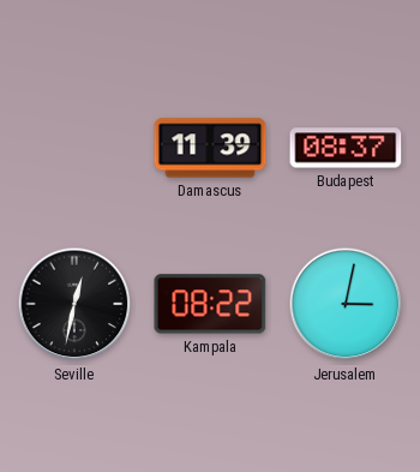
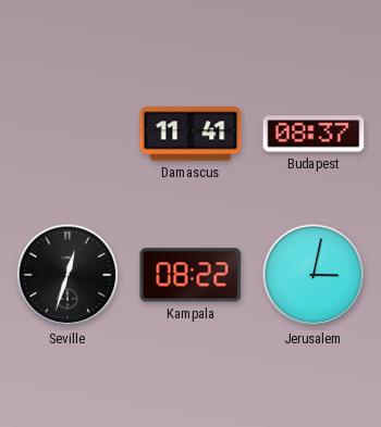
Damascus: 11:39 -> 11:41
Seville: 12:32 -> 12:33
